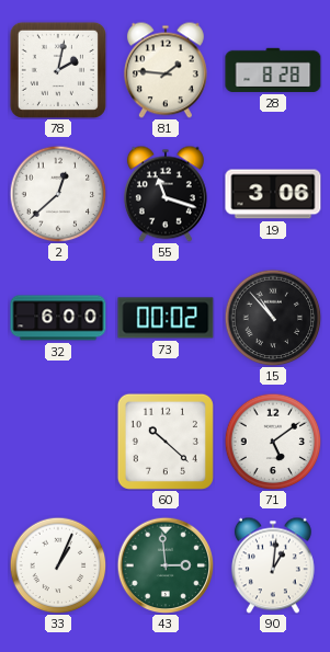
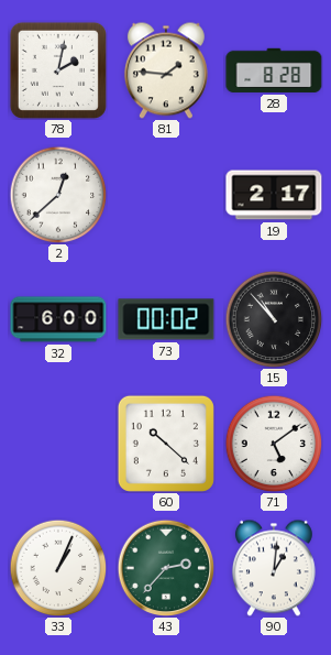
55: 11:18 -> none
19: 3:06 -> 2:17
43: 2:59 -> 2:37
